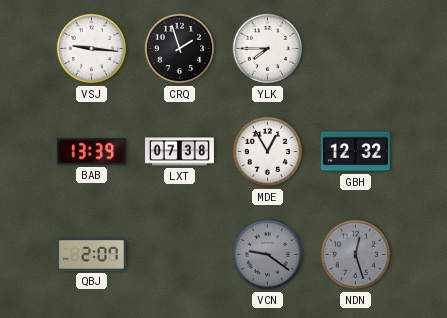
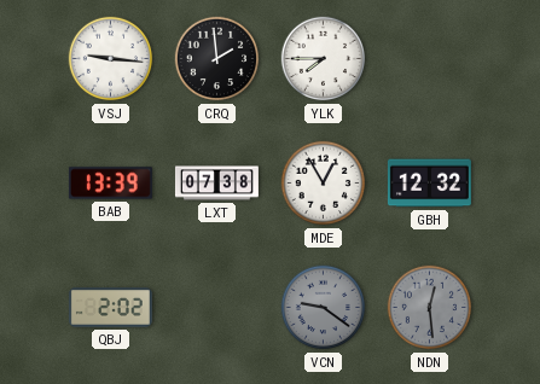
CRQ: 1:57 -> 1:59
QBJ: 2:07 -> 2:02
NDN: 12:27 -> 12:29
